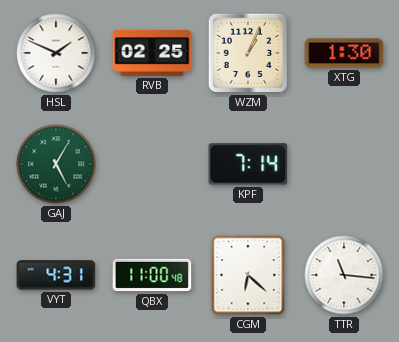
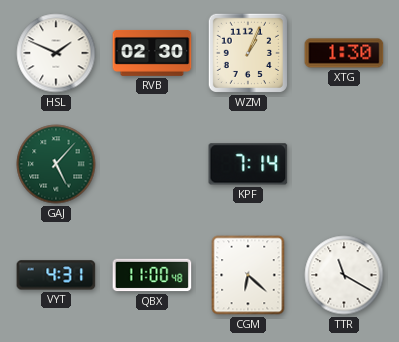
RVB: 02:25 -> 02:30
GAJ: 5:05 -> 5:07
TTR: 11:16 -> 11:20
